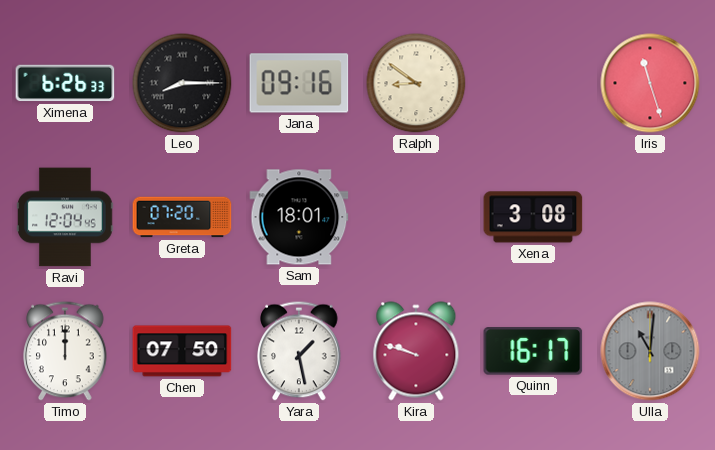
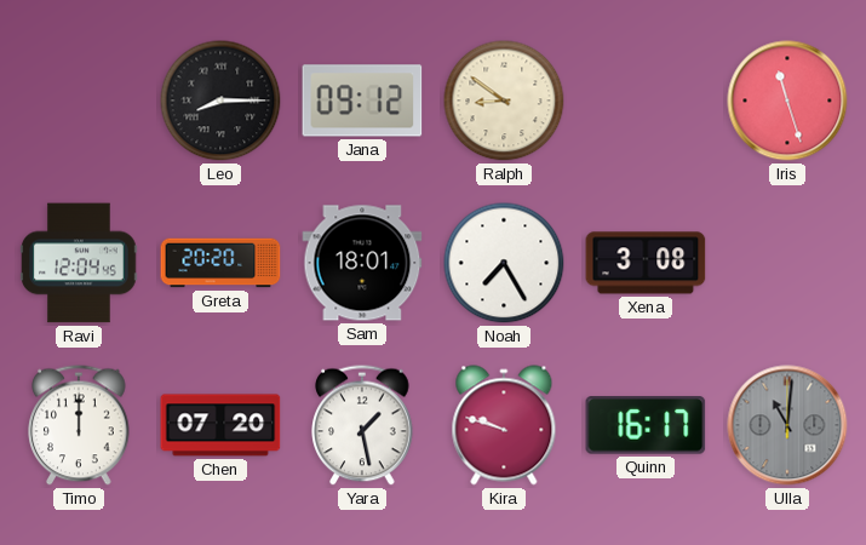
Ximena: 6:26 -> none
Jana: 09:16 -> 09:12
Greta: 07:20 -> 20:20
Noah: none -> 7:25
Chen: 07:50 -> 07:20
